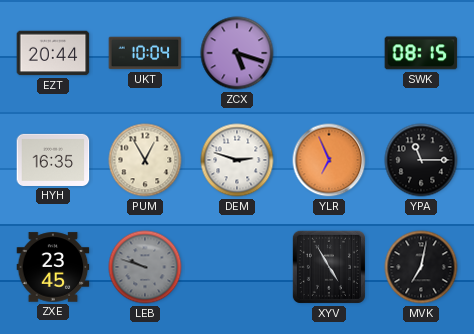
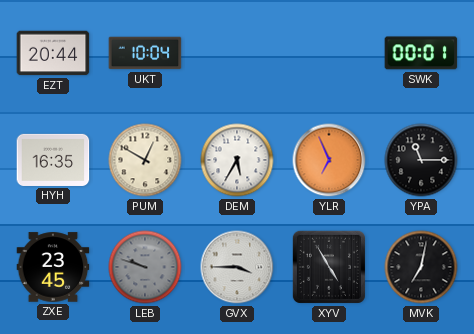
ZCX: 5:18 -> none
SWK: 08:15 -> 00:01
PUM: 12:55 -> 12:50
DEM: 2:48 -> 5:35
GVX: none -> 3:45
